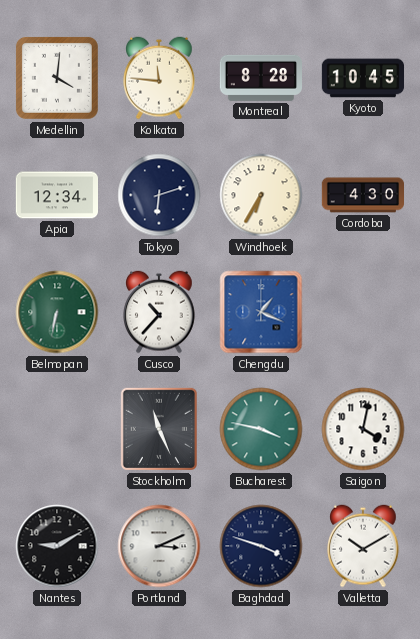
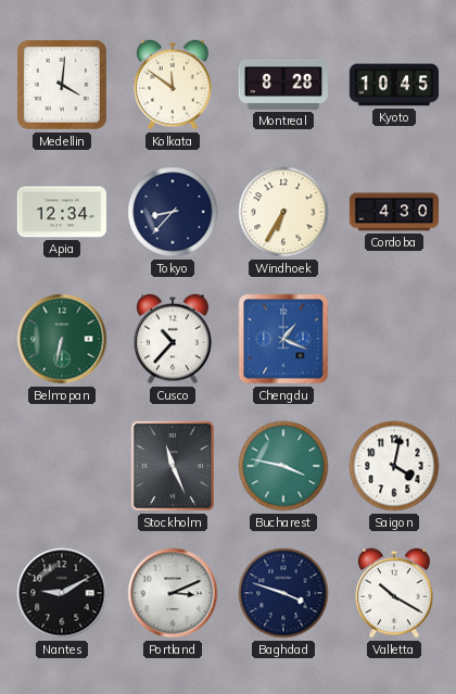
Kolkata: 11:46 -> 11:51
Tokyo: 6:12 -> 8:37
Valletta: 10:10 -> 10:20
